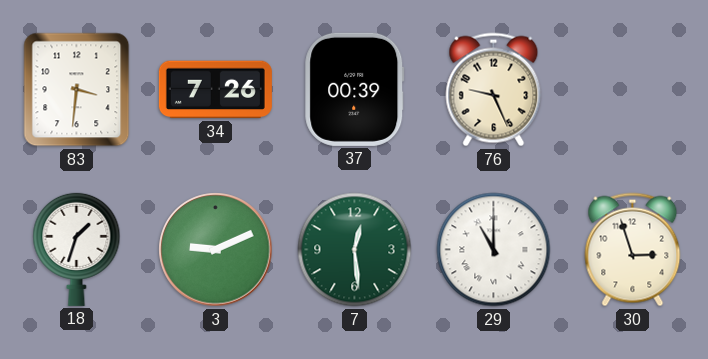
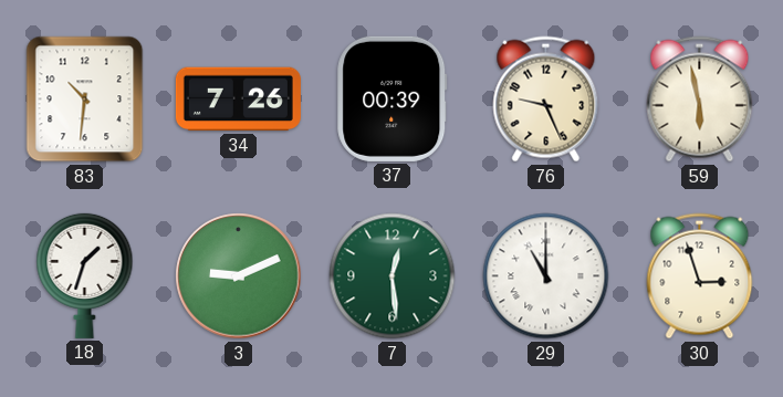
83: 3:31 -> 10:31
59: none -> 5:58
